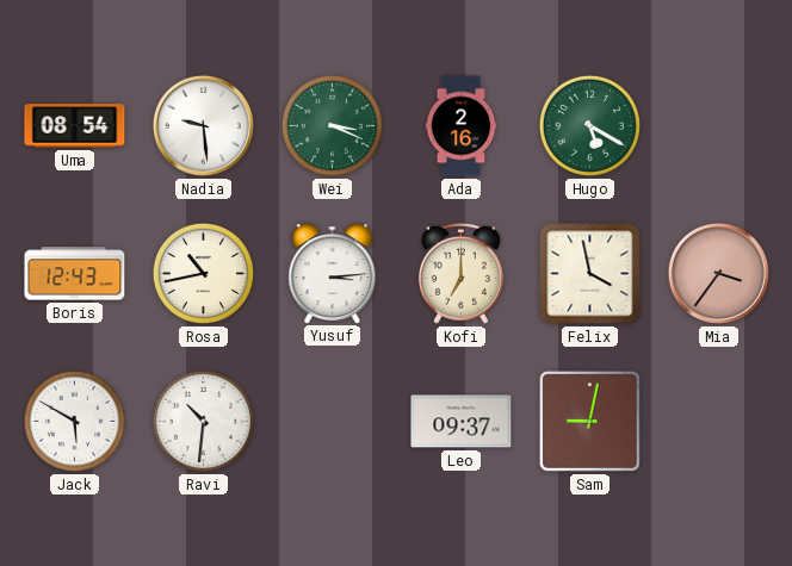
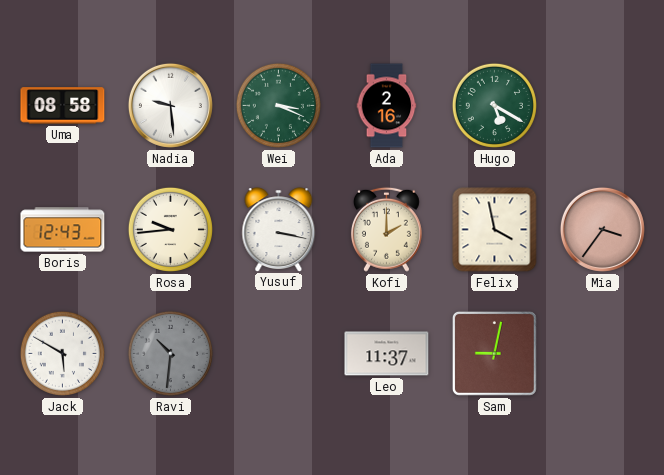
Uma: 08:54 -> 08:58
Rosa: 10:43 -> 9:44
Yusuf: 3:14 -> 3:17
Kofi: 7:00 -> 2:00
Ravi dial: white -> grey
Leo: 09:37 -> 11:37
